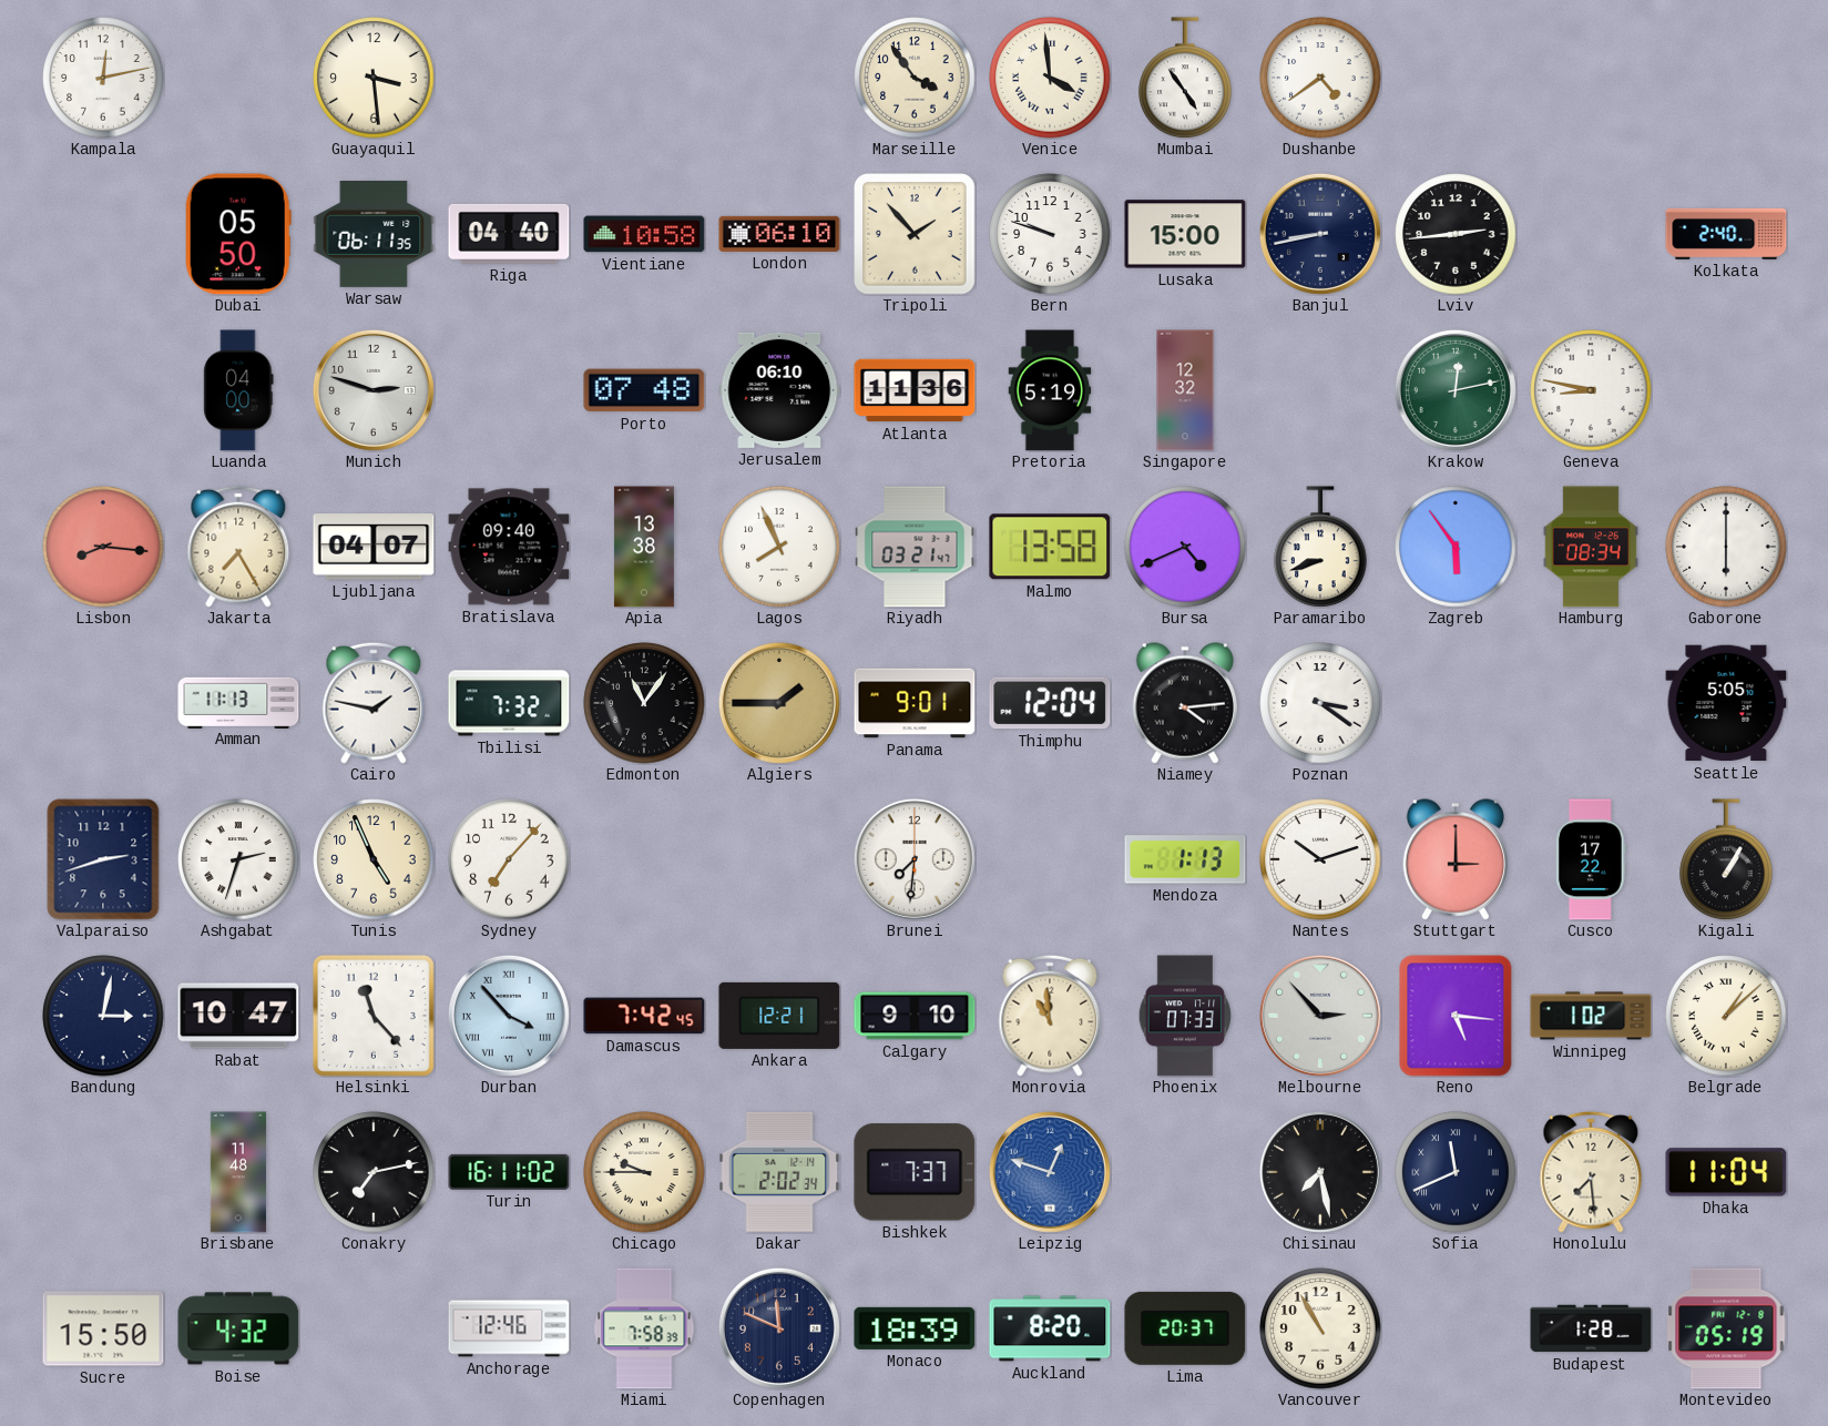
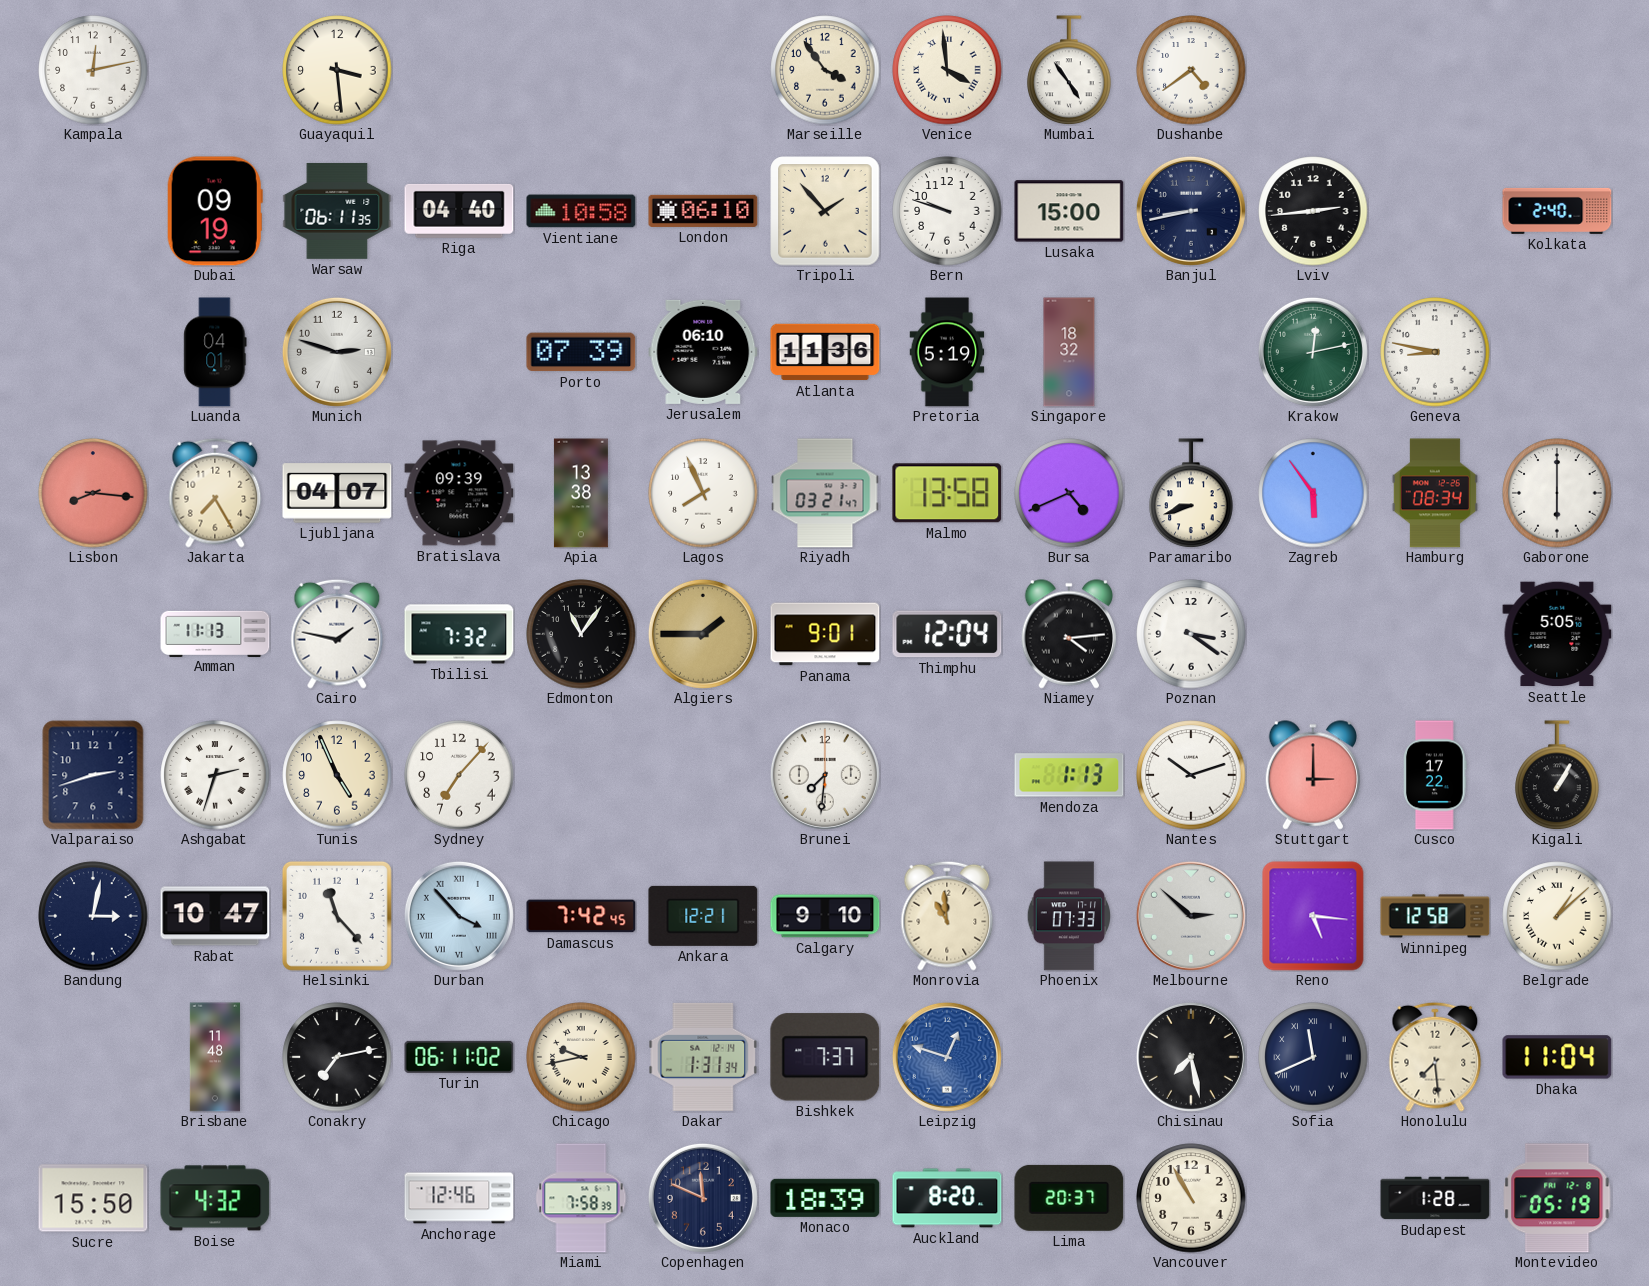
Dubai: 05:50 -> 09:19
Luanda: 04:00 -> 04:01
Porto: 07:48 -> 07:39
Singapore: 12:32 -> 18:32
Bratislava: 09:40 -> 09:39
Melbourne: 2:53 -> 2:52
Winnipeg: 1:02 -> 12:58
Turin: 16:11 -> 06:11
Chicago: 9:45 -> 9:43
Dakar: 2:02 -> 1:31
